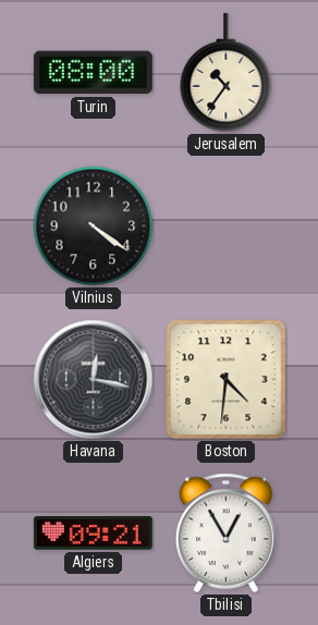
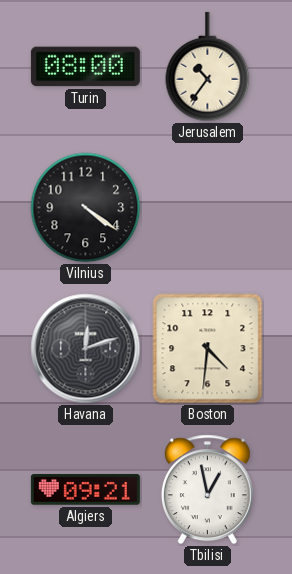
Havana: 12:17 -> 12:12
Tbilisi: 12:55 -> 12:58
